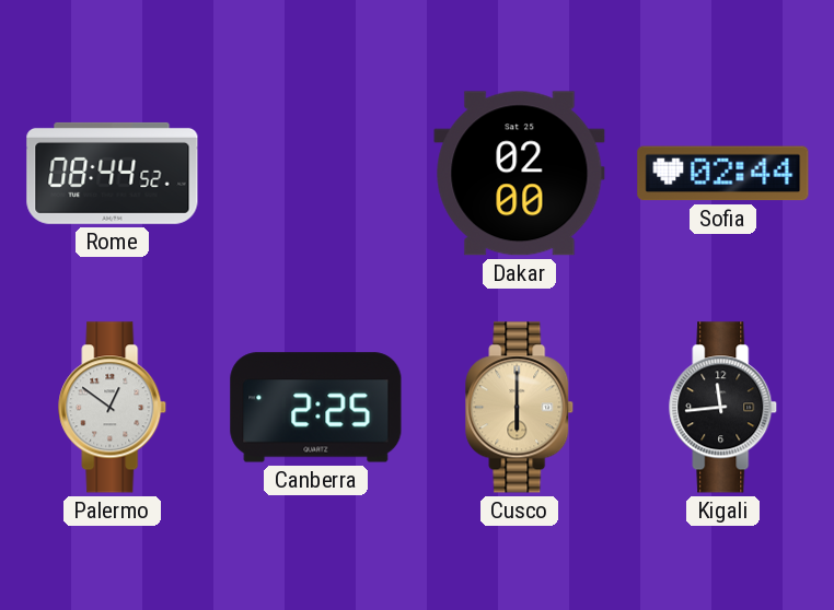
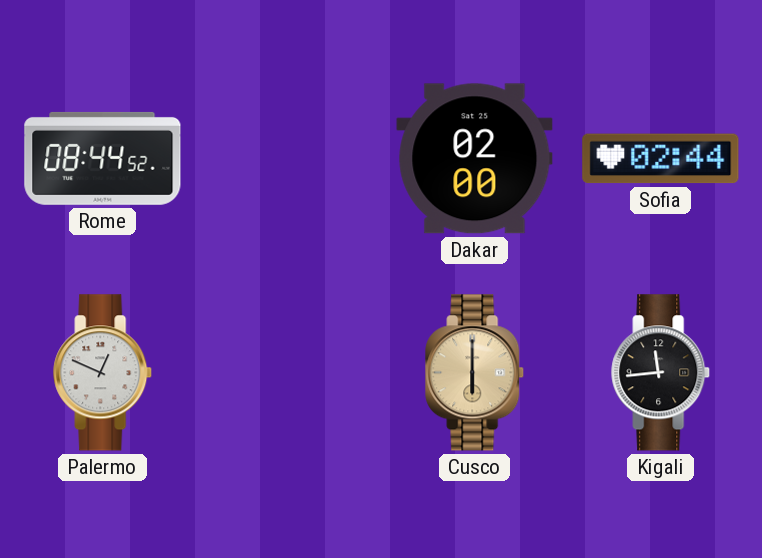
Palermo: 12:51 -> 12:49
Canberra: 2:25 -> none
